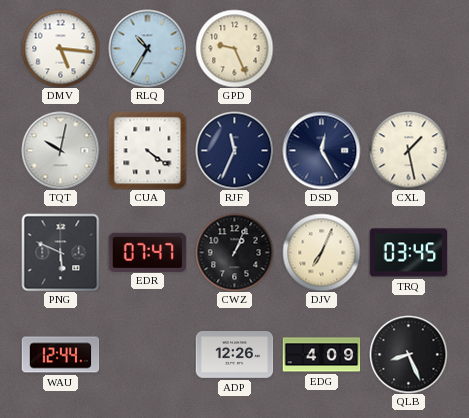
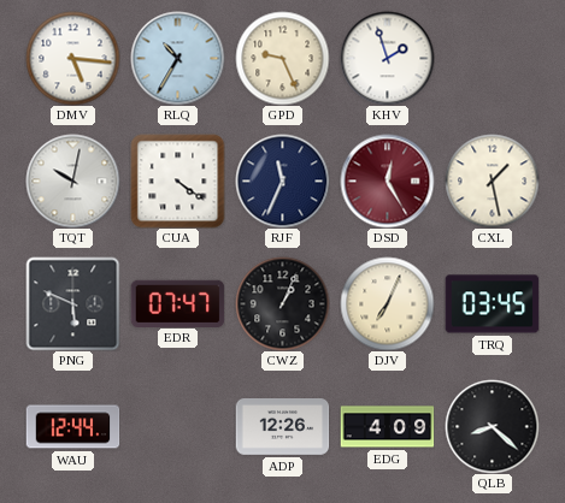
KHV: none -> 1:57
DSD dial: navy -> burgundy
QLB: 8:26 -> 8:22
